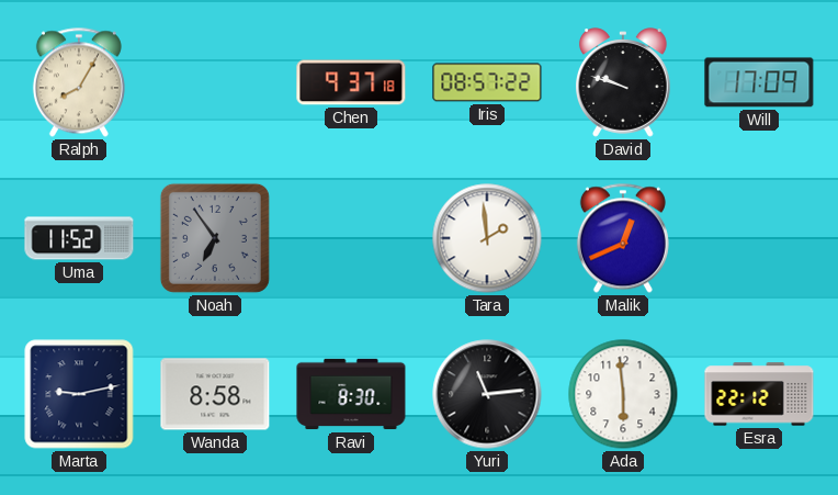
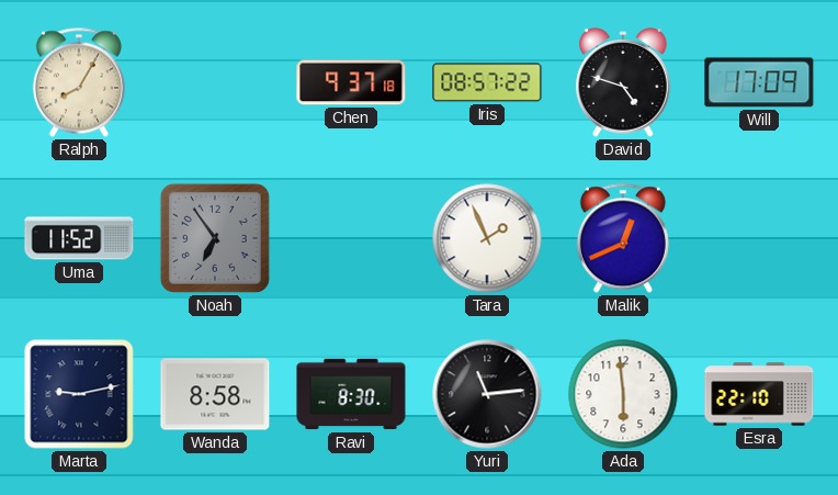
David: 9:48 -> 4:48
Tara: 1:59 -> 1:56
Esra: 22:12 -> 22:10
